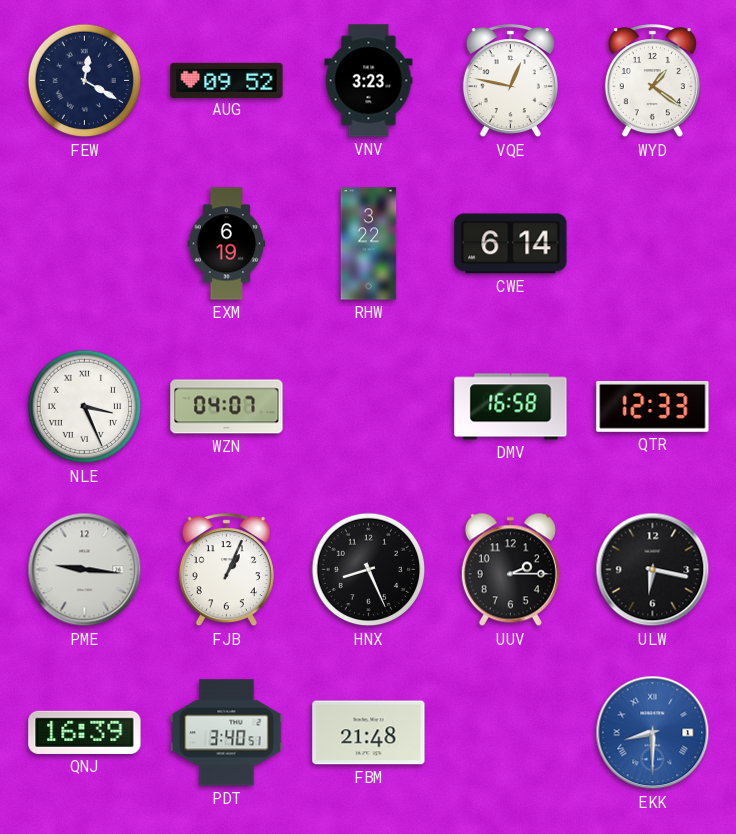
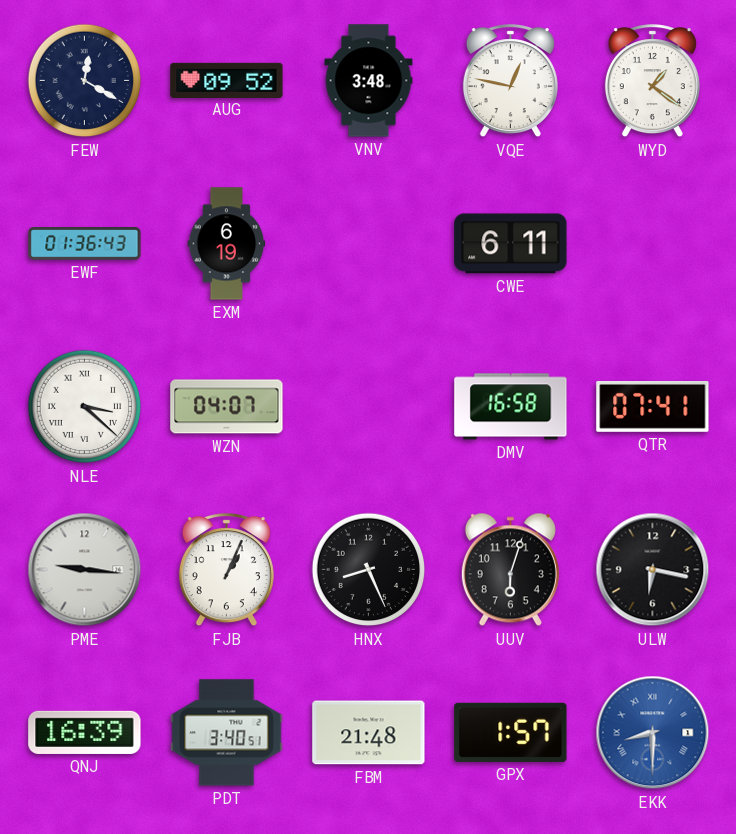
VNV: 3:23 -> 3:48
EWF: none -> 01:36
RHW: 3:22 -> none
CWE: 6:14 -> 6:11
NLE: 3:26 -> 3:22
QTR: 12:33 -> 07:41
UUV: 2:15 -> 6:03
GPX: none -> 1:57
